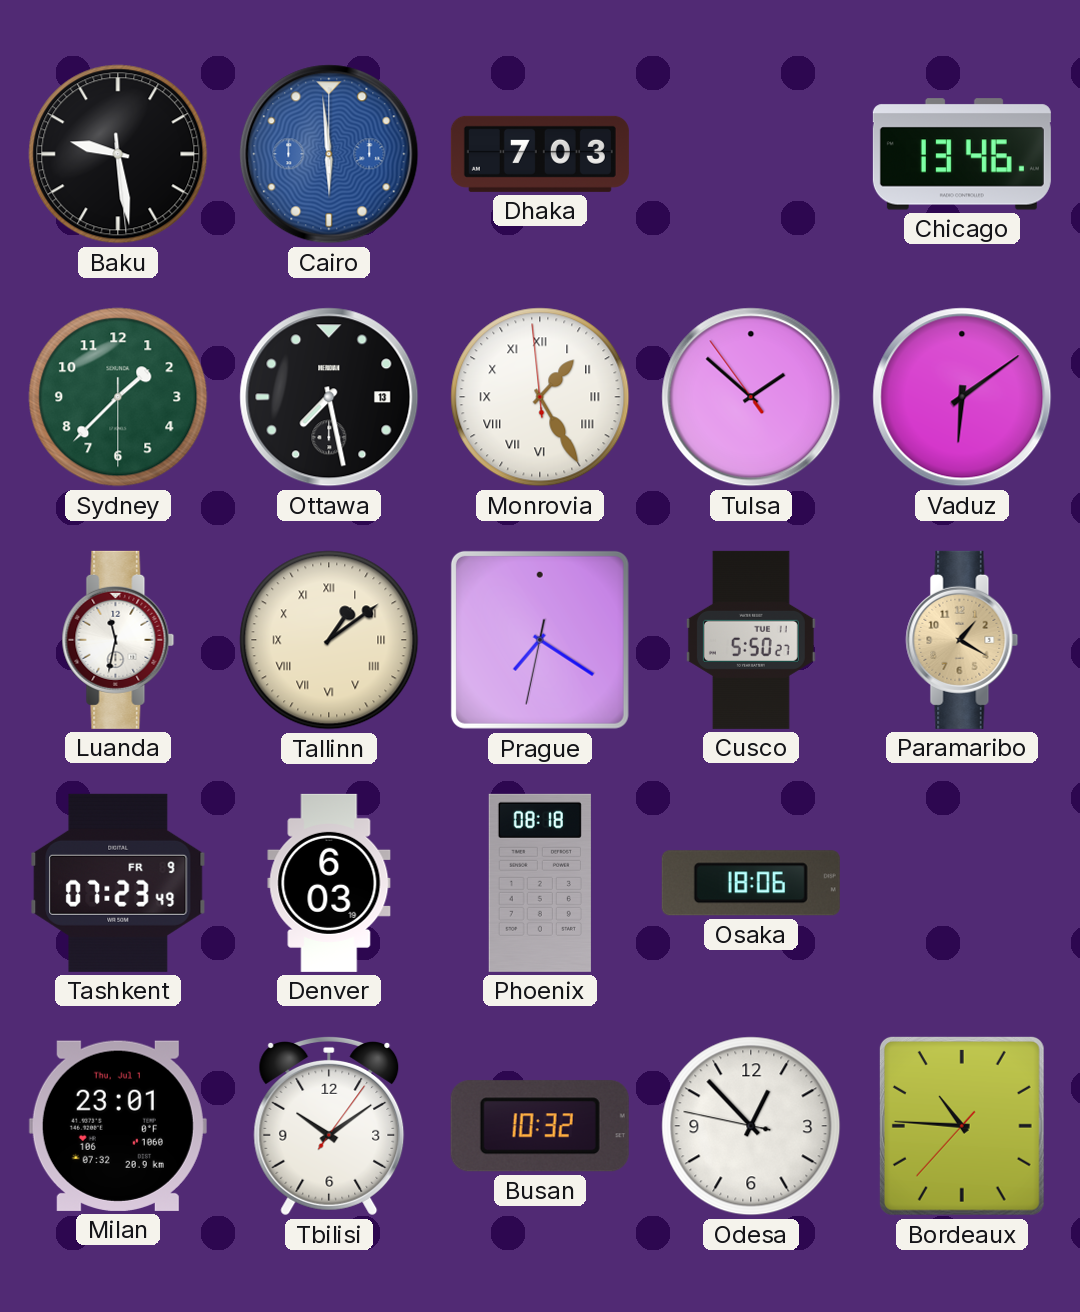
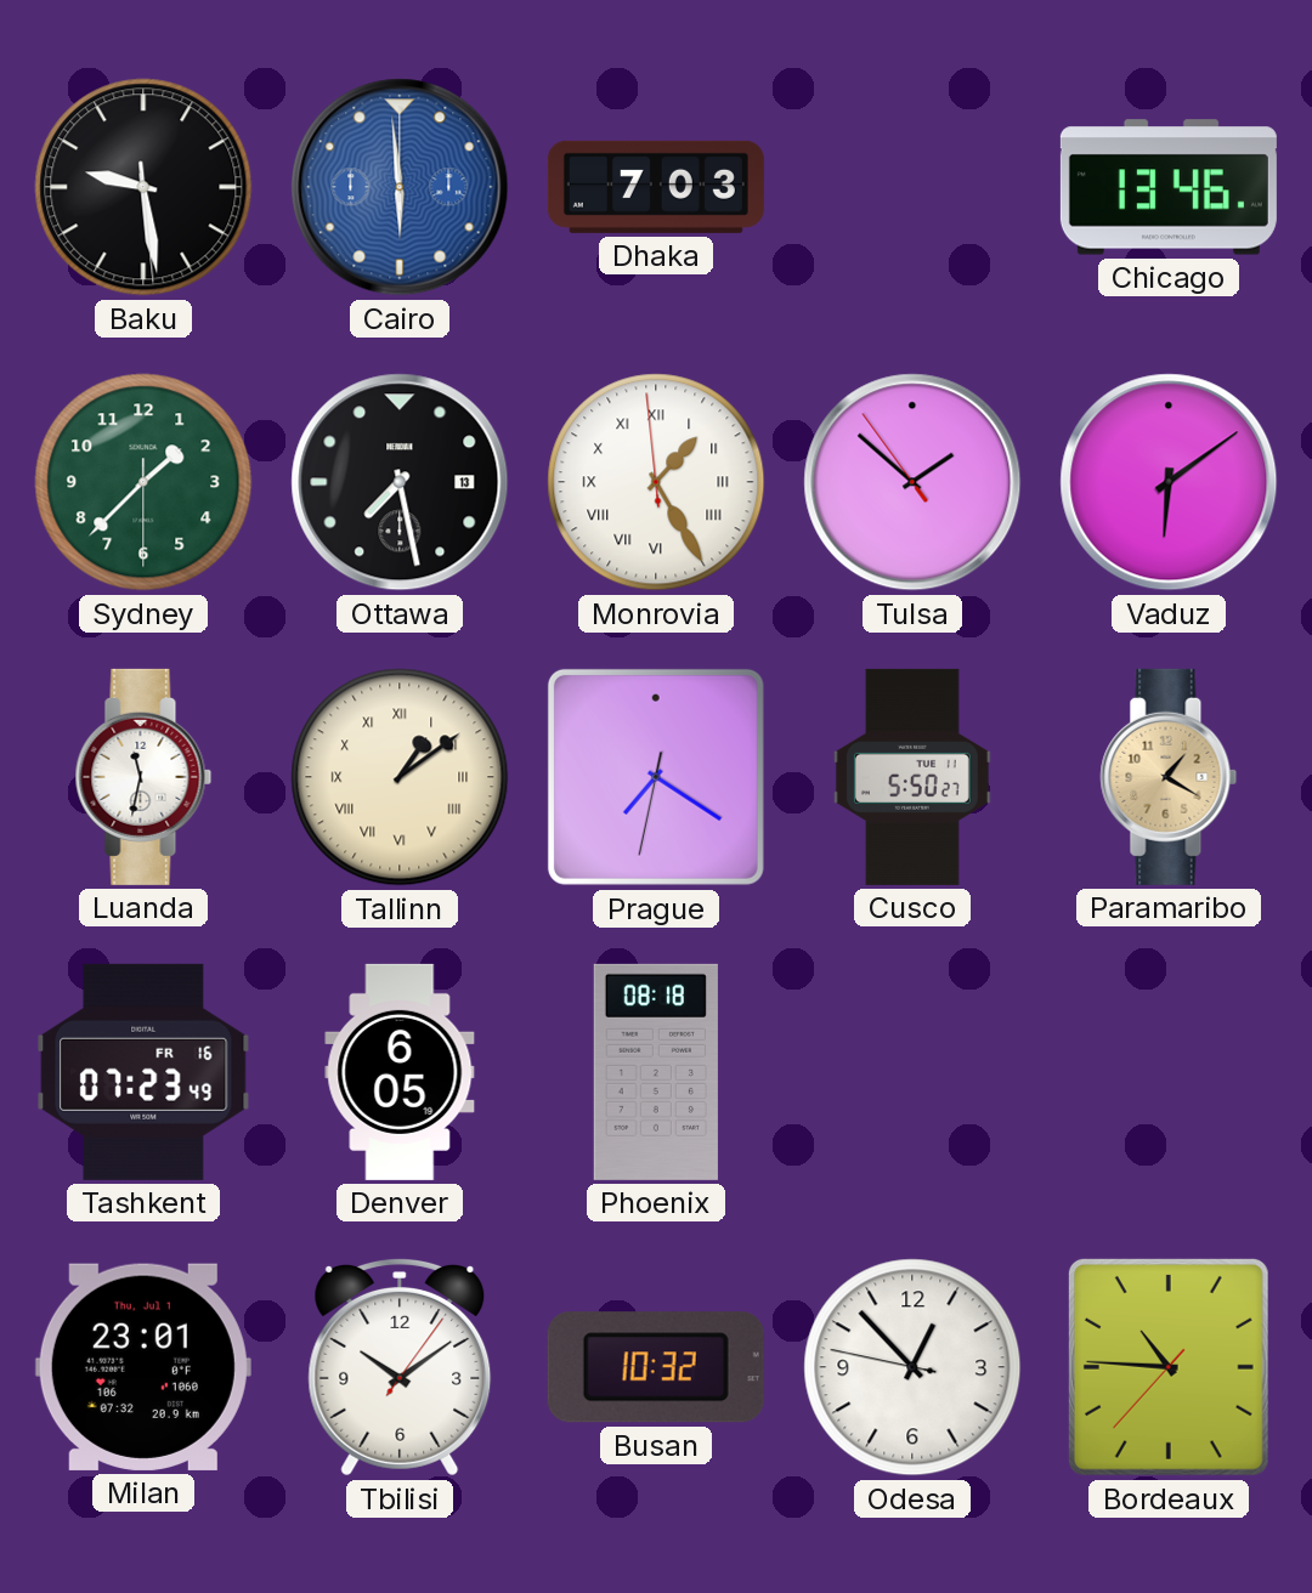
Tashkent date: FR 9 -> FR 16
Denver: 6:03 -> 6:05
Osaka: 18:06 -> none
